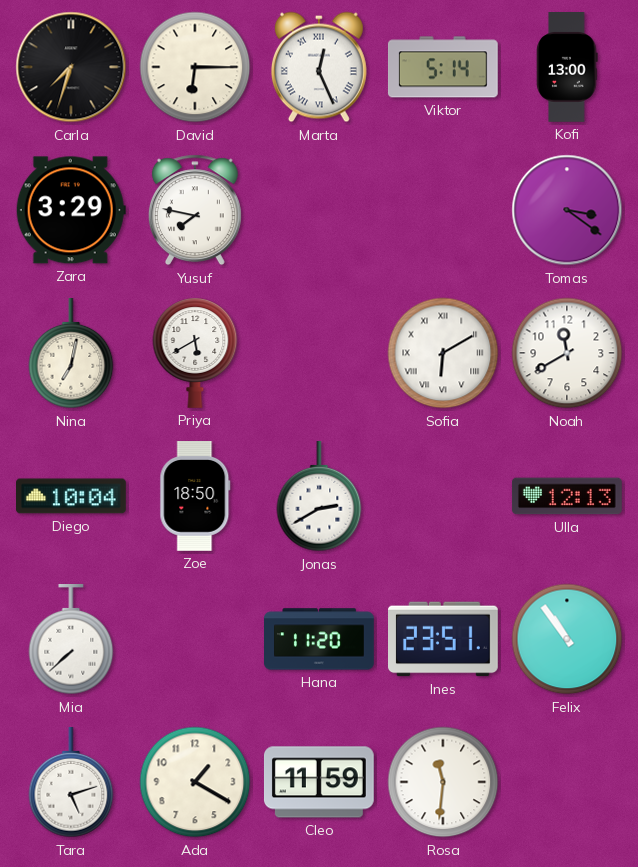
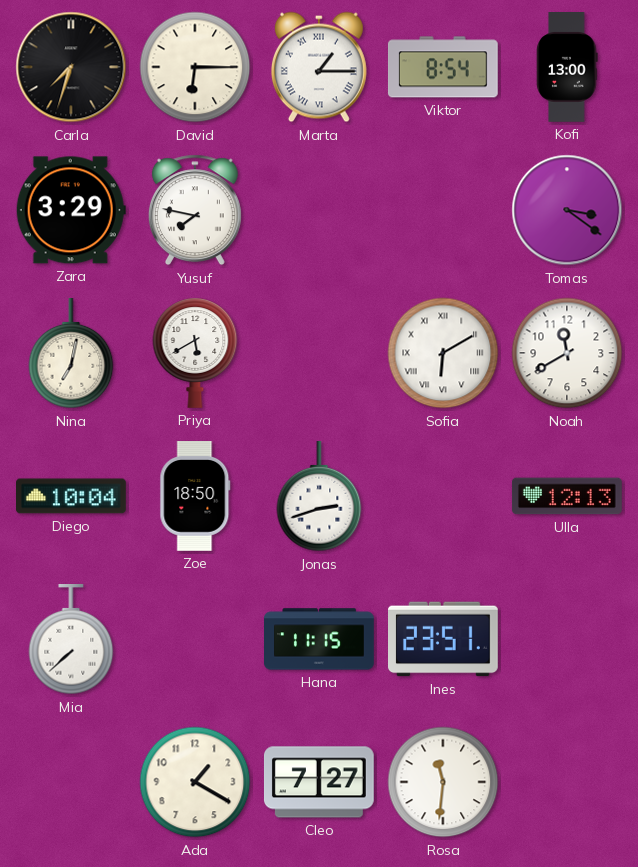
Marta: 12:26 -> 1:15
Viktor: 5:14 -> 8:54
Jonas: 2:40 -> 2:42
Hana: 11:20 -> 11:15
Felix: 10:54 -> none
Tara: 5:12 -> none
Cleo: 11:59 -> 7:27
